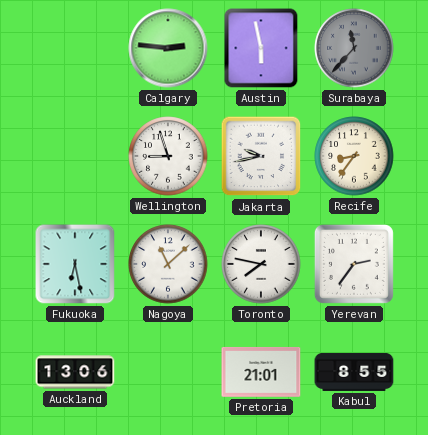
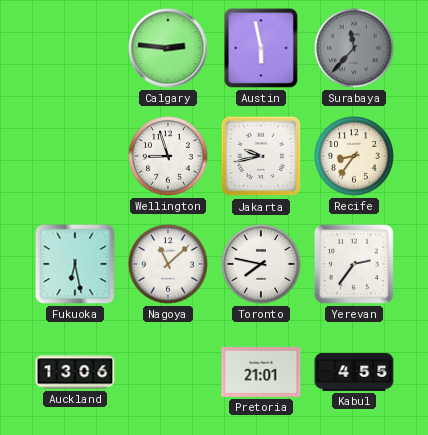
Kabul: 8:55 -> 4:55
